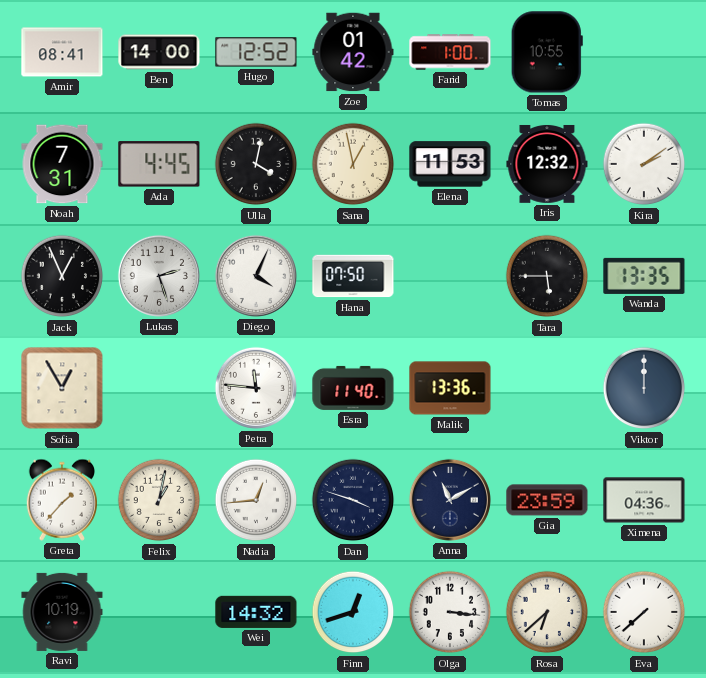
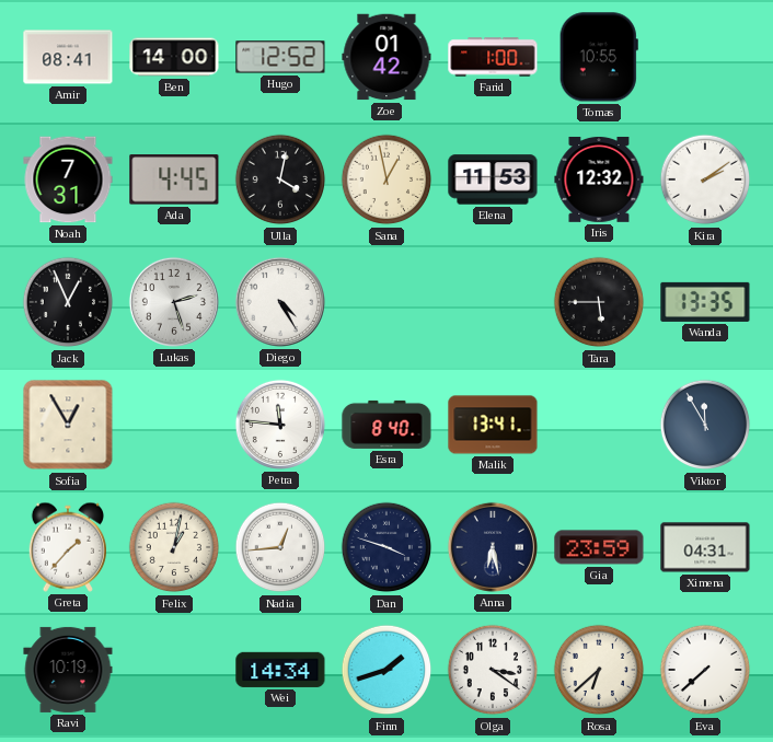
Diego: 4:04 -> 4:25
Hana: 07:50 -> none
Esra: 11:40 -> 8:40
Malik: 13:36 -> 13:41
Viktor: 12:00 -> 11:55
Anna: 11:10 -> 6:28
Ximena: 04:36 -> 04:31
Wei: 14:32 -> 14:34
Finn: 12:42 -> 1:42
Olga: 3:16 -> 3:21
